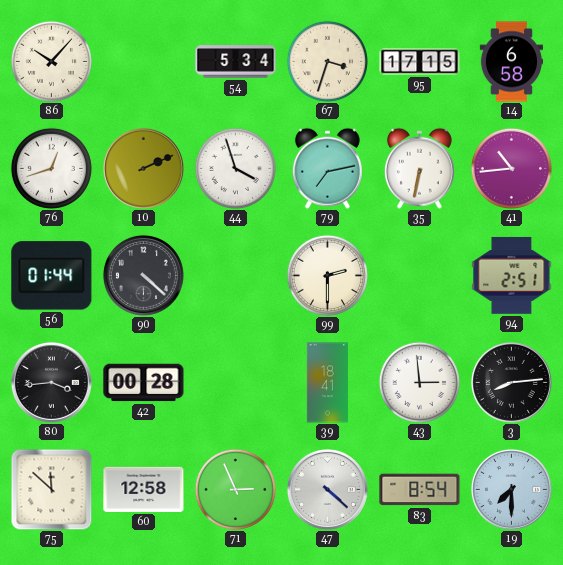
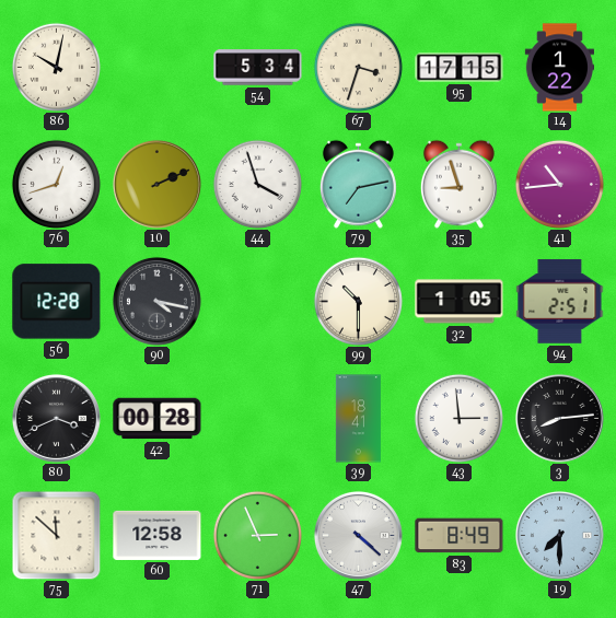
86: 10:07 -> 10:02
14: 6:58 -> 1:22
35: 6:32 -> 8:57
56: 01:44 -> 12:28
90: 4:22 -> 4:17
99: 2:30 -> 10:30
32: none -> 1:05
80: 3:44 -> 3:41
83: 8:54 -> 8:49
